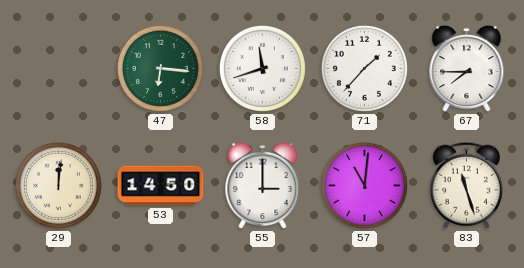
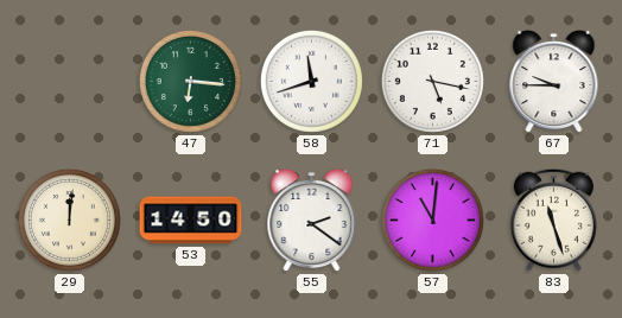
71: 1:37 -> 5:17
67: 7:45 -> 9:45
55: 3:00 -> 2:21
